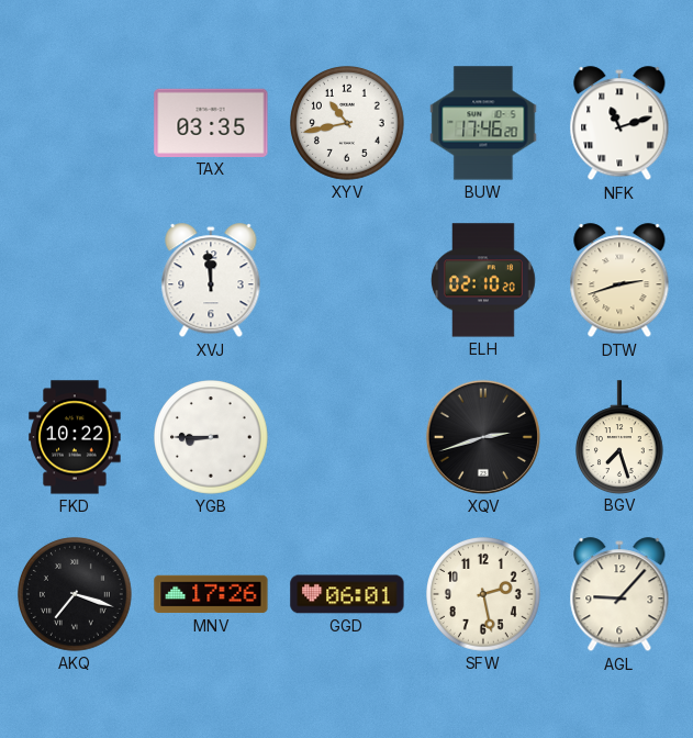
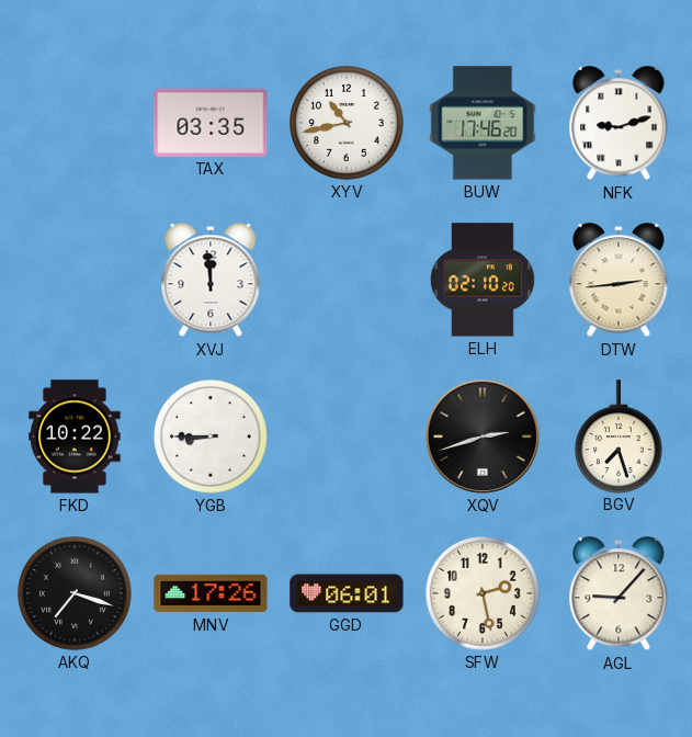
NFK: 11:12 -> 9:12
DTW: 2:42 -> 2:44
